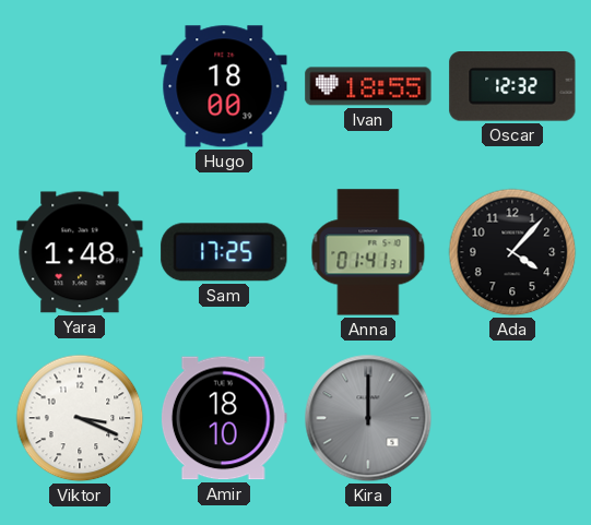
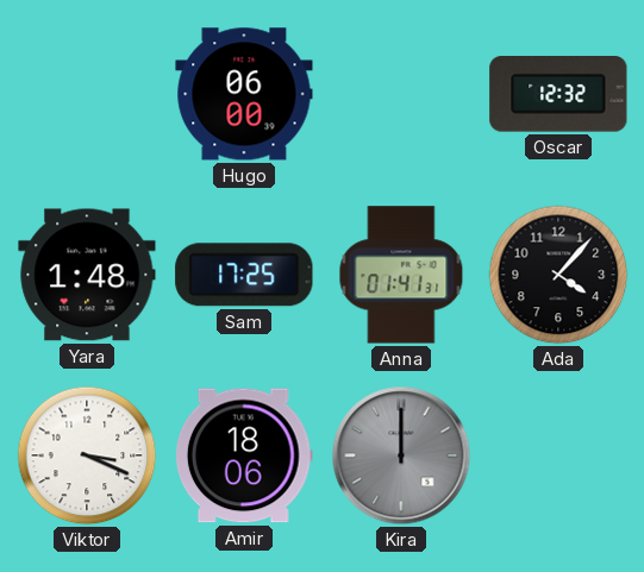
Hugo: 18:00 -> 06:00
Ivan: 18:55 -> none
Amir: 18:10 -> 18:06
